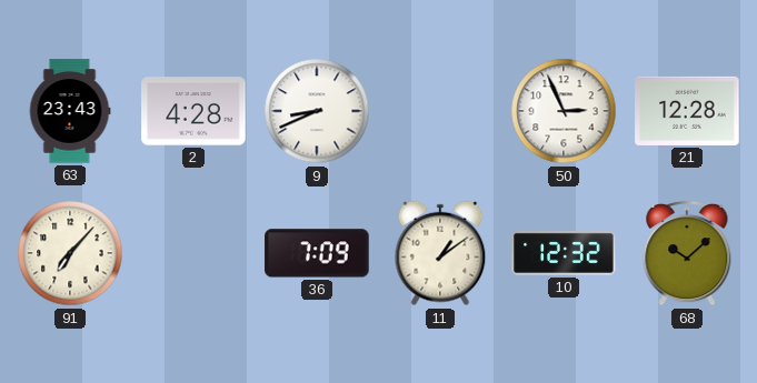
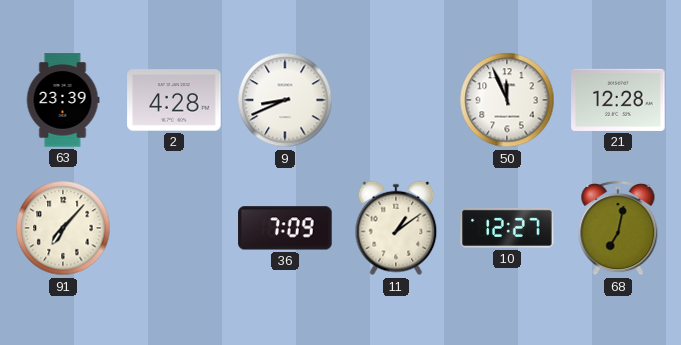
63: 23:43 -> 23:39
50: 2:56 -> 11:56
10: 12:32 -> 12:27
68: 10:08 -> 7:02
